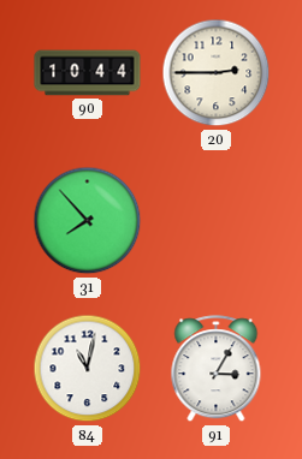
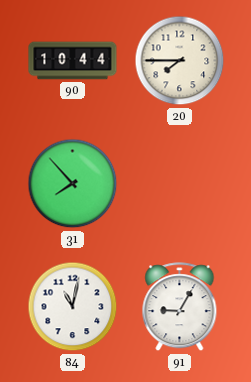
20: 2:45 -> 7:45
91: 3:05 -> 9:05
